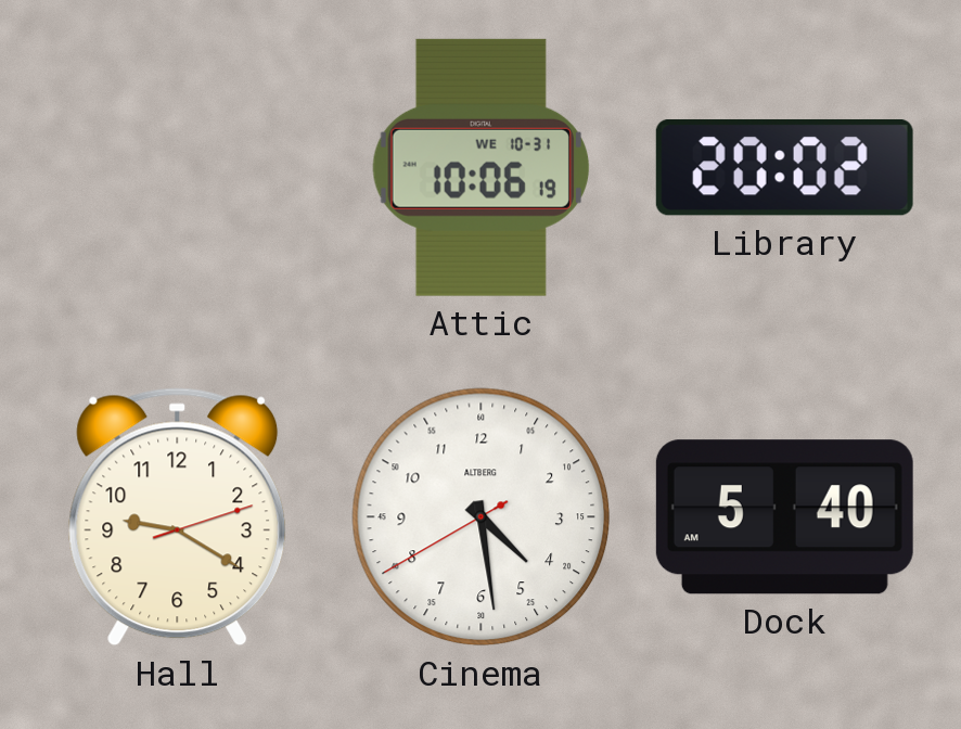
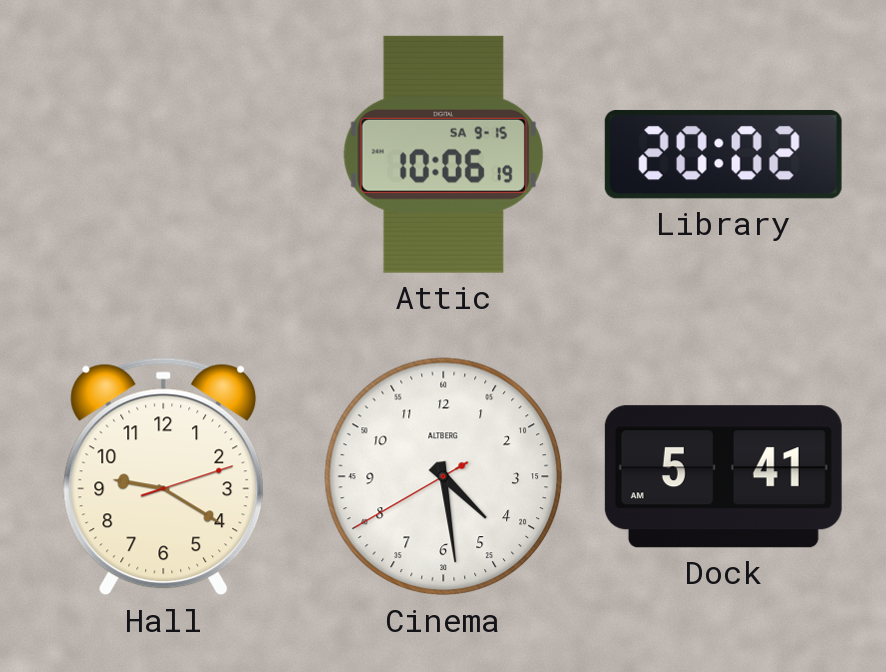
Attic date: WE 10-31 -> SA 9-15
Dock: 5:40 -> 5:41
